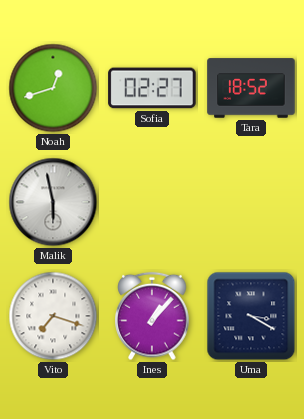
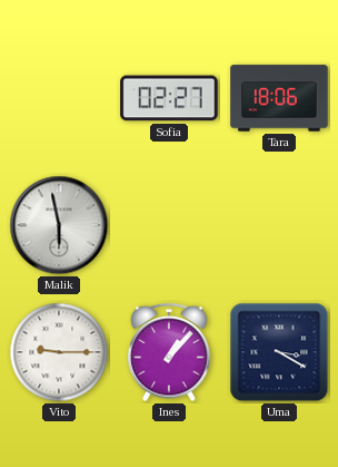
Noah: 12:42 -> none
Tara: 18:52 -> 18:06
Vito: 7:18 -> 9:15
